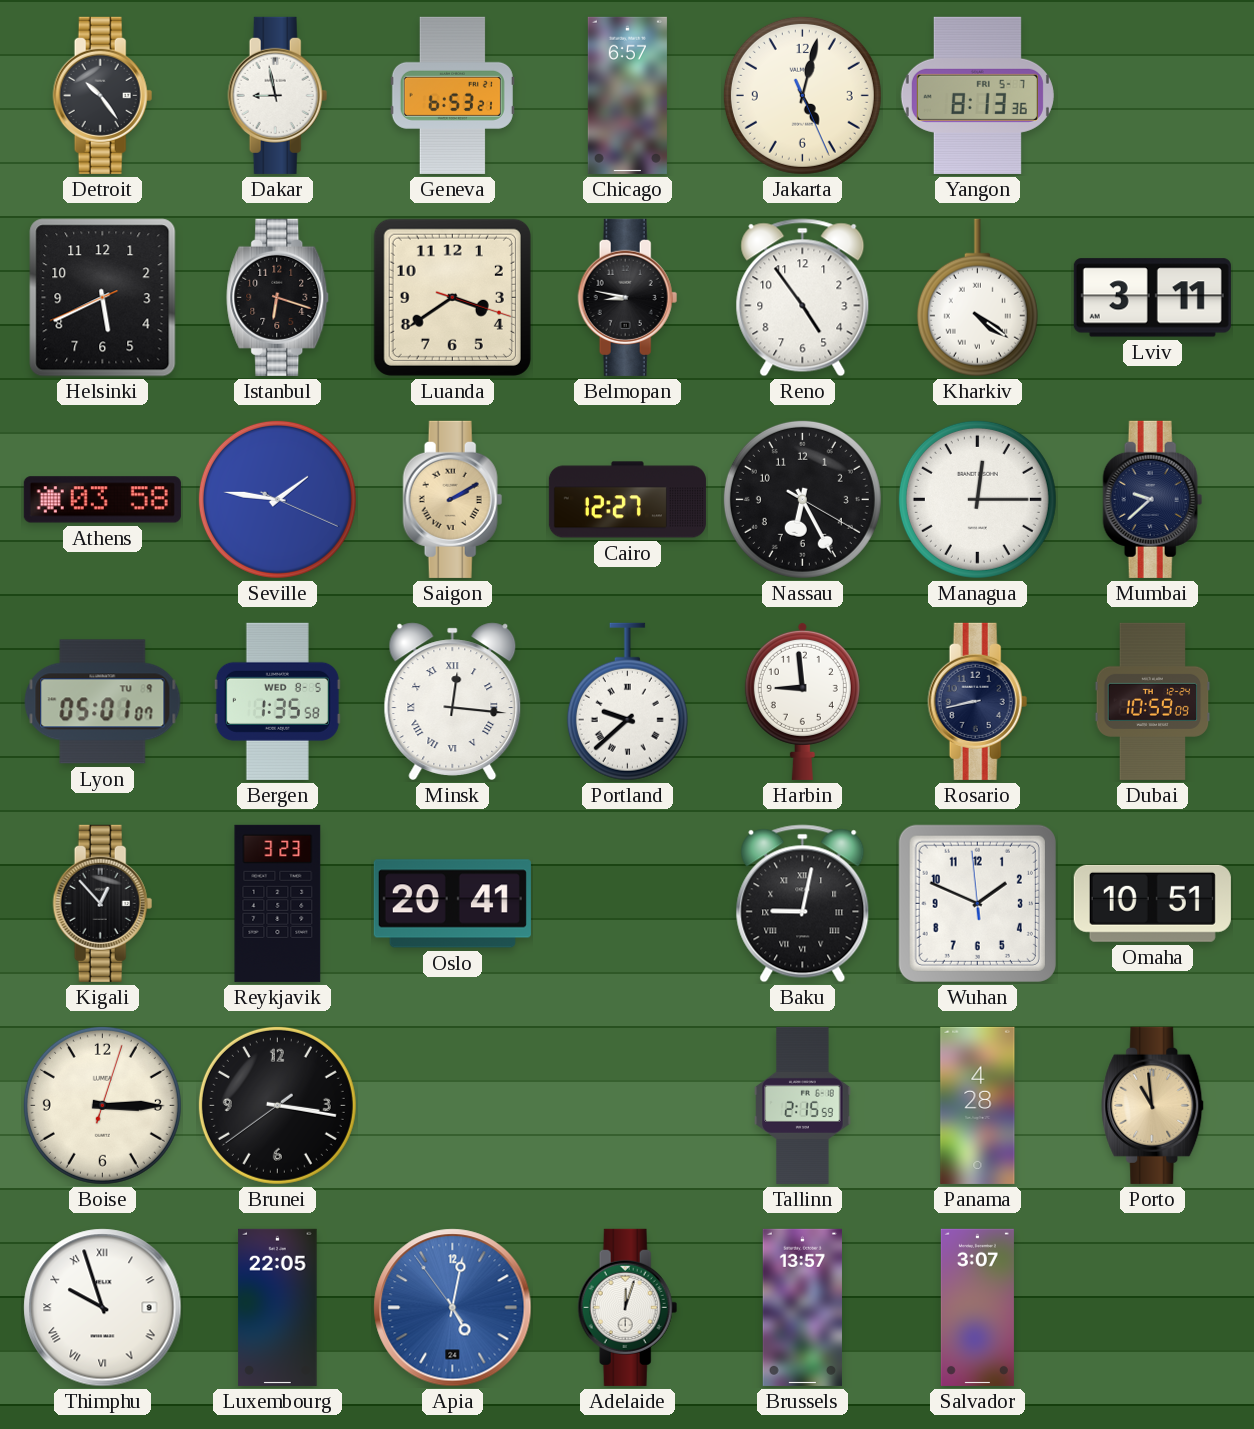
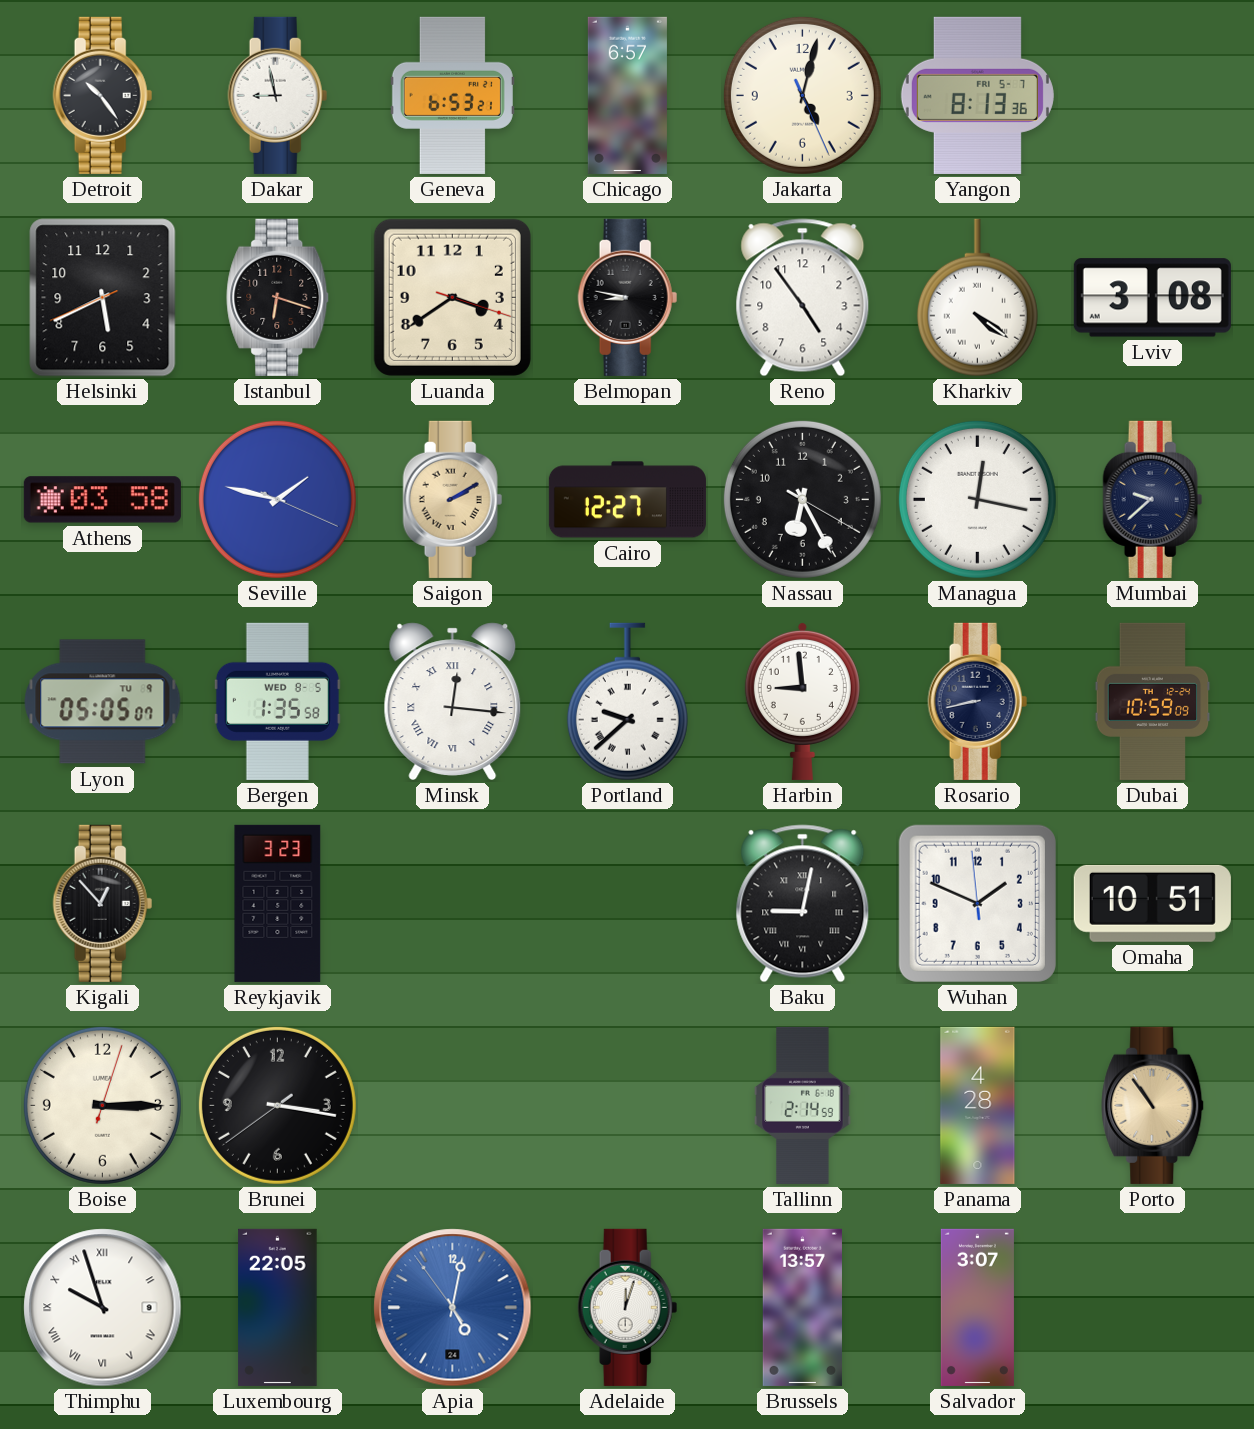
Lviv: 3:11 -> 3:08
Seville: 1:46 -> 1:47
Managua: 12:15 -> 12:17
Lyon: 05:01 -> 05:05
Oslo: 20:41 -> none
Tallinn: 2:15 -> 2:14
Porto: 10:59 -> 10:54
